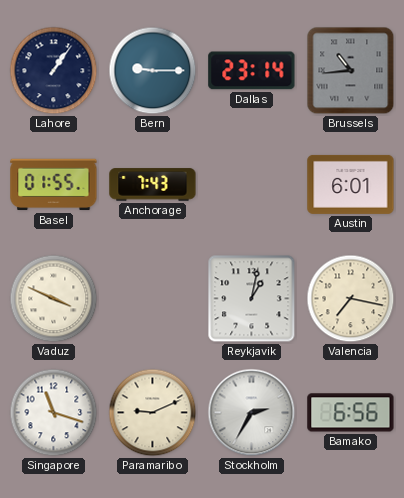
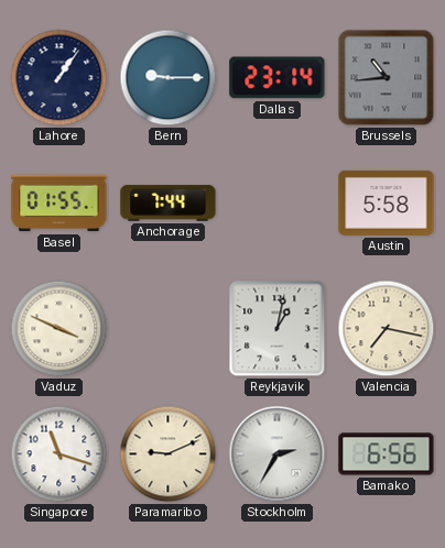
Anchorage: 7:43 -> 7:44
Austin: 6:01 -> 5:58
